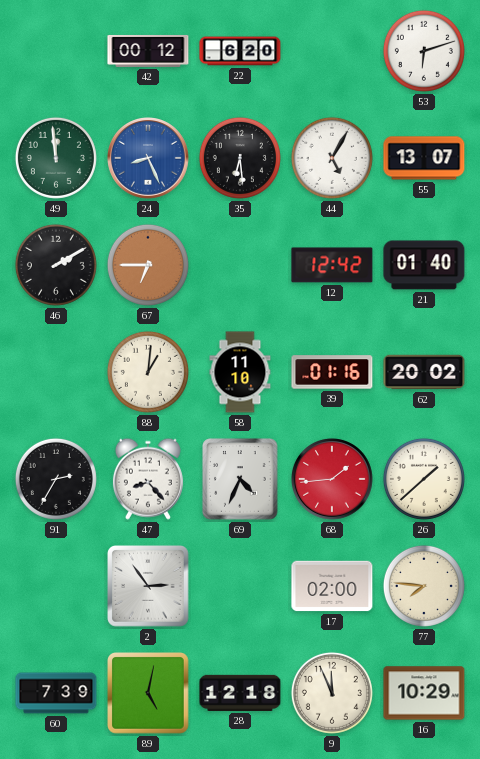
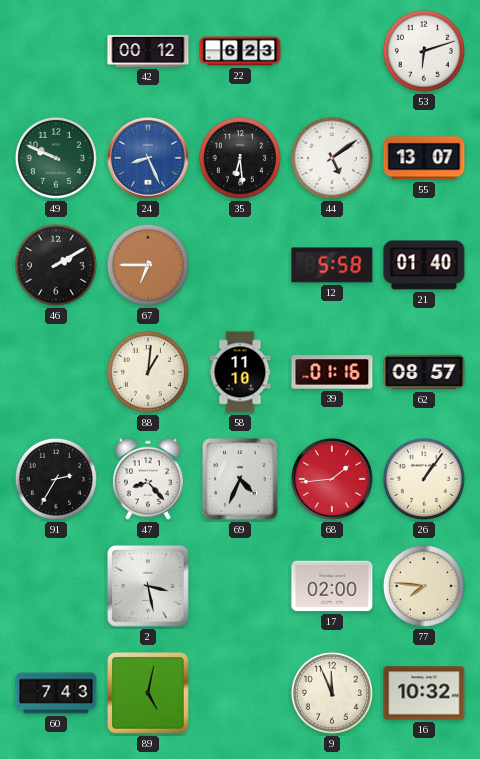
22: 6:20 -> 6:23
49: 11:59 -> 9:49
44: 5:05 -> 5:09
12: 12:42 -> 5:58
62: 20:02 -> 08:57
26: 1:38 -> 1:06
2: 2:54 -> 3:28
60: 7:39 -> 7:43
28: 12:18 -> none
16: 10:29 -> 10:32
